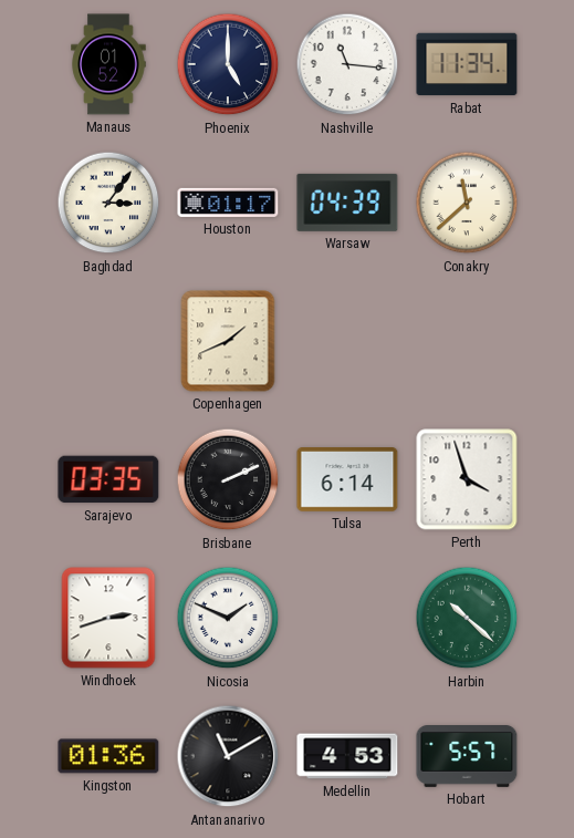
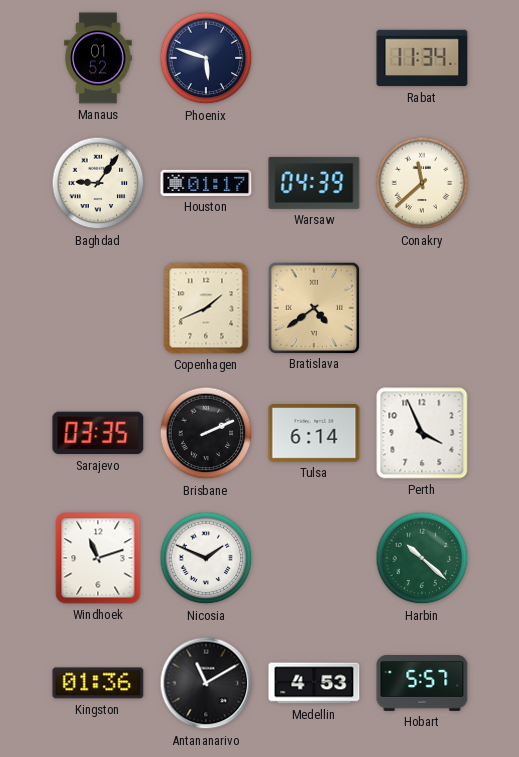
Phoenix: 5:00 -> 5:48
Nashville: 11:16 -> none
Baghdad: 3:06 -> 9:06
Bratislava: none -> 4:39
Perth: 3:57 -> 3:56
Windhoek: 2:42 -> 11:12
